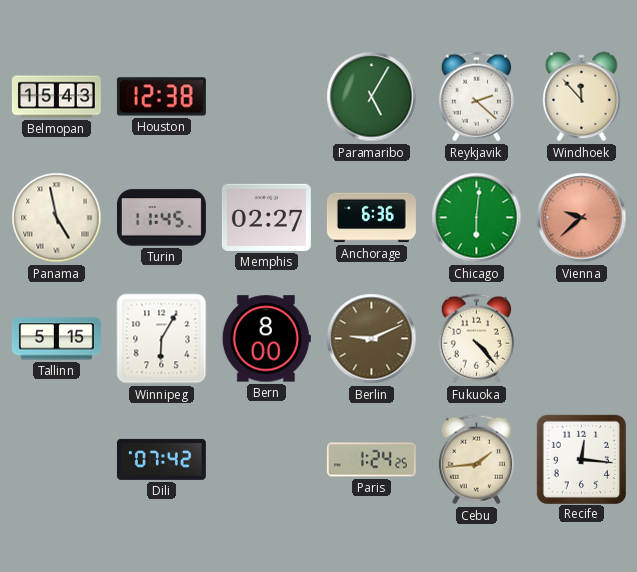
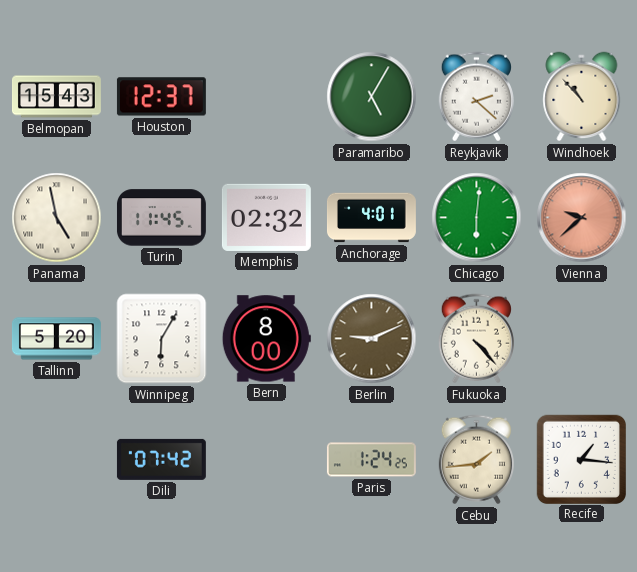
Houston: 12:38 -> 12:37
Windhoek: 11:53 -> 10:53
Memphis: 02:27 -> 02:32
Anchorage: 6:36 -> 4:01
Tallinn: 5:15 -> 5:20
Recife: 12:16 -> 1:16
